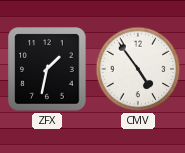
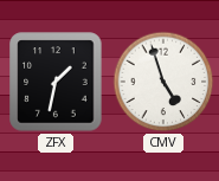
CMV: 4:54 -> 4:57
